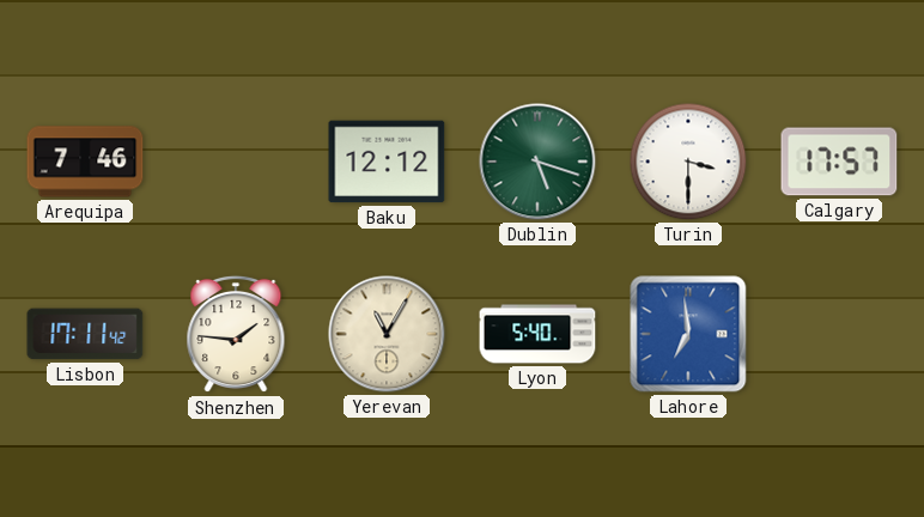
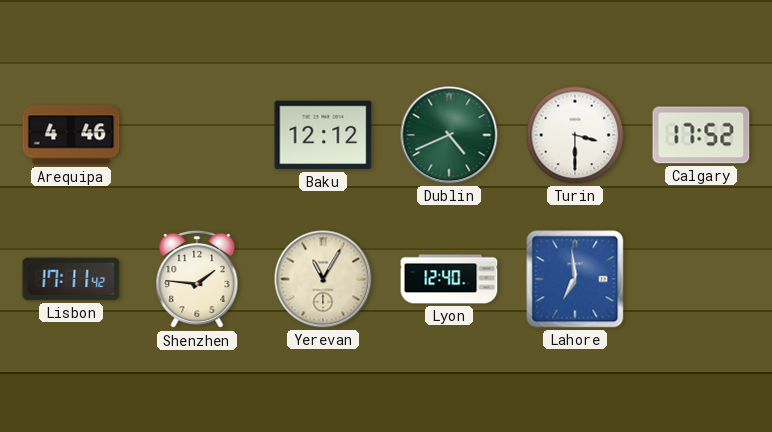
Arequipa: 7:46 -> 4:46
Dublin: 5:18 -> 4:41
Calgary: 17:57 -> 17:52
Lyon: 5:40 -> 12:40
